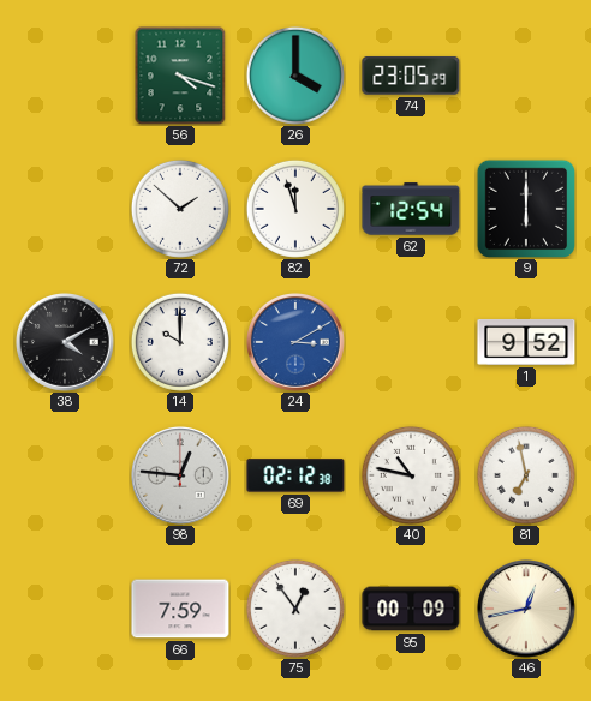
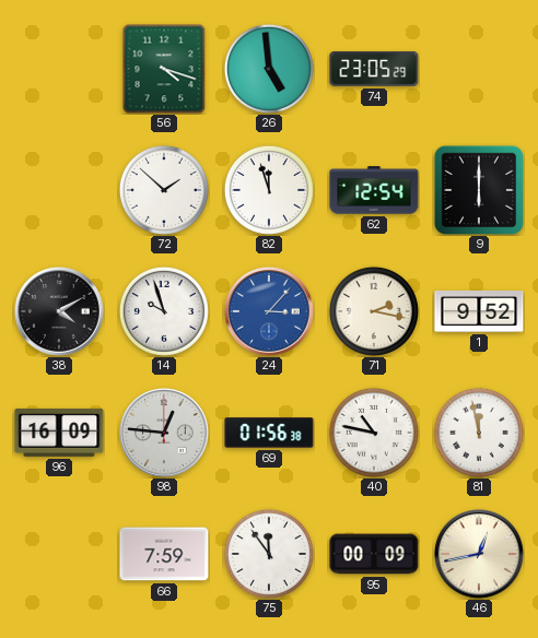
26: 4:00 -> 4:59
14: 10:00 -> 9:57
24: 3:10 -> 3:07
71: none -> 2:17
96: none -> 16:09
69: 02:12 -> 01:56
81: 6:58 -> 11:58
75: 12:54 -> 11:54
